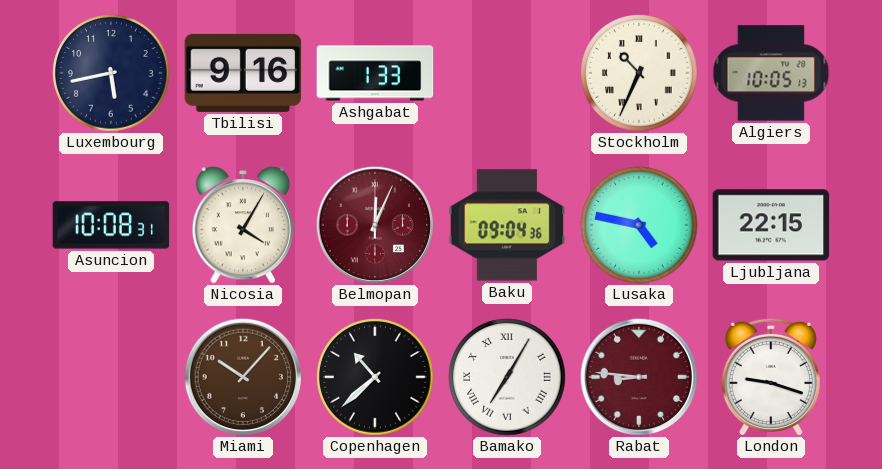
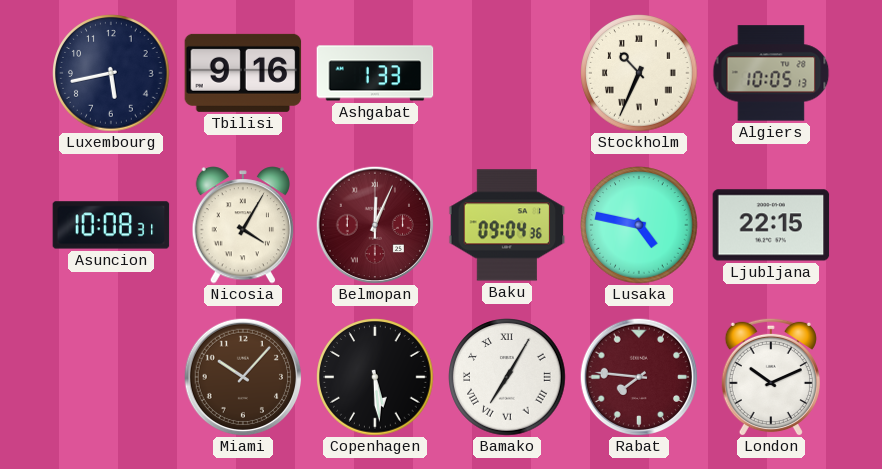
Copenhagen: 10:38 -> 5:29
Rabat: 8:46 -> 7:46
London: 9:18 -> 10:11
